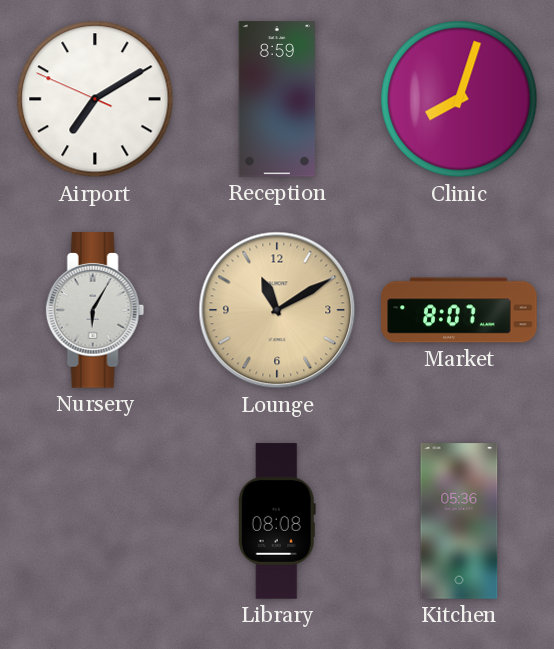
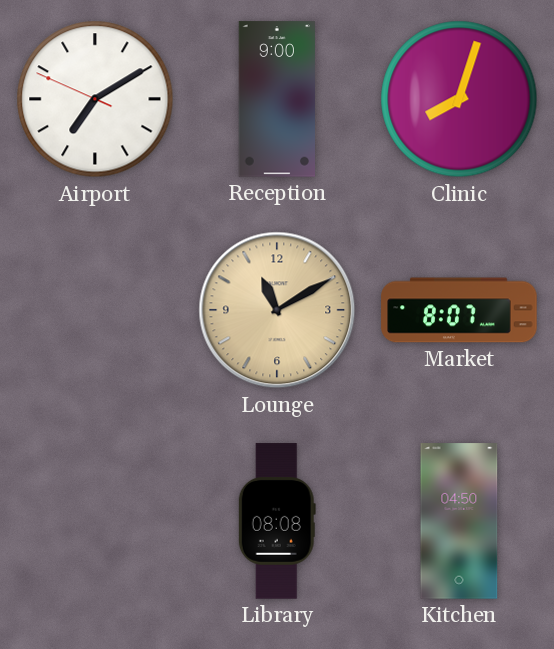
Reception: 8:59 -> 9:00
Nursery: 6:05 -> none
Kitchen: 05:36 -> 04:50
